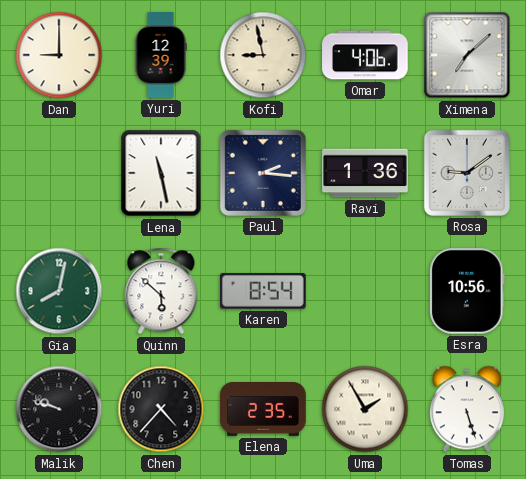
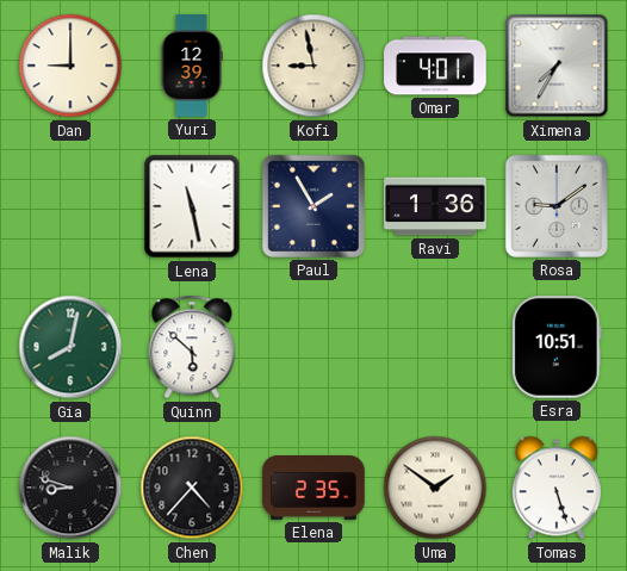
Omar: 4:06 -> 4:01
Ximena: 7:08 -> 7:35
Paul: 2:16 -> 1:55
Karen: 8:54 -> none
Esra: 10:56 -> 10:51
Malik: 9:48 -> 8:48
Uma: 1:55 -> 1:51
